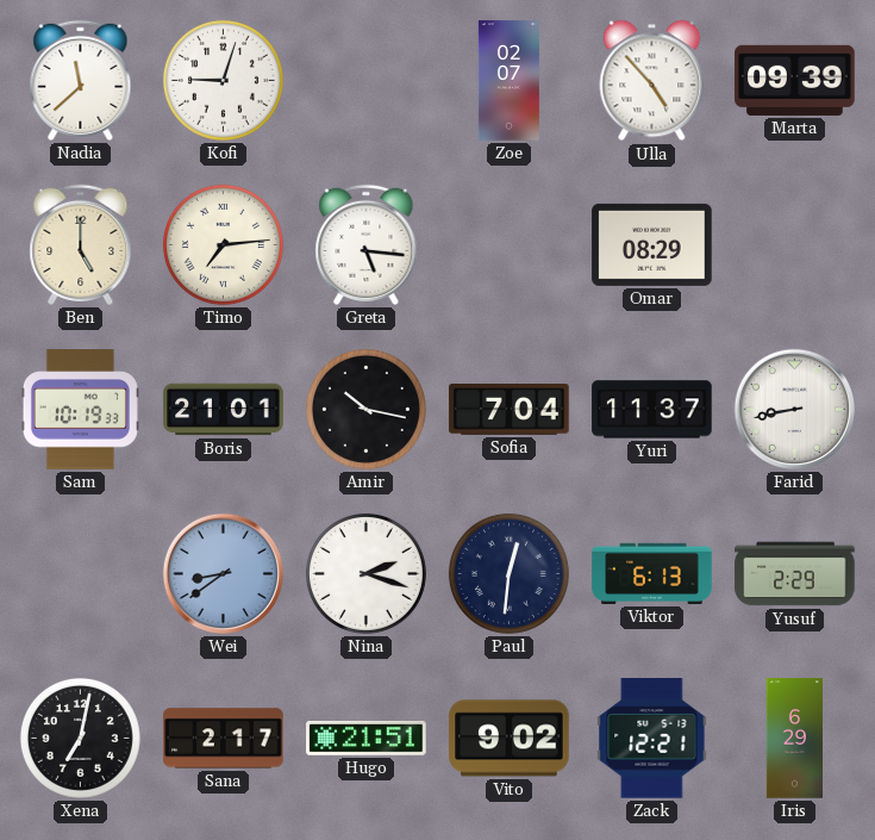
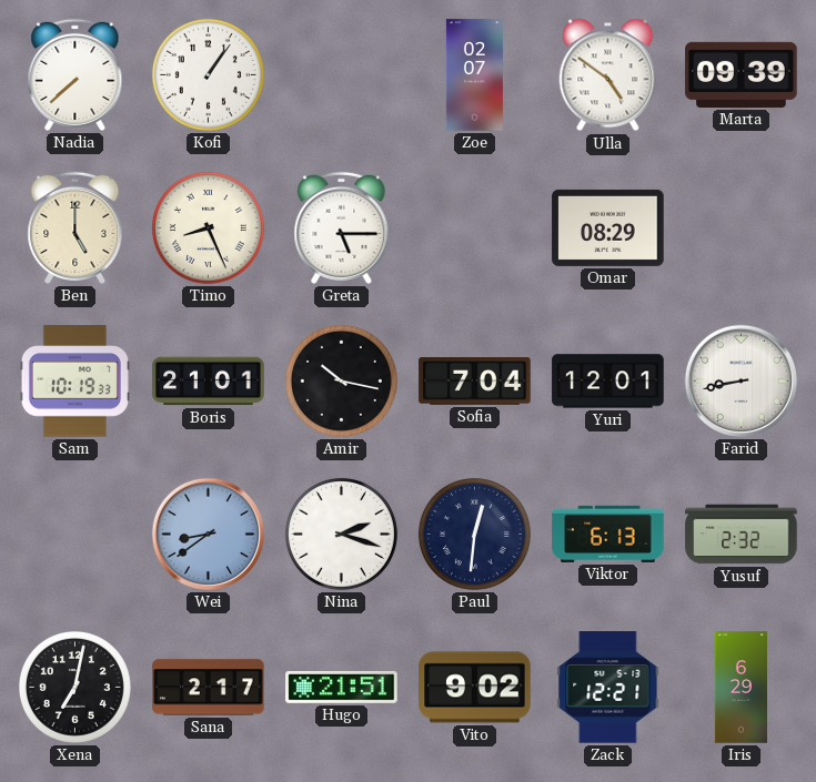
Nadia: 11:38 -> 7:38
Kofi: 9:03 -> 1:06
Ulla: 4:53 -> 4:51
Timo: 7:14 -> 8:26
Greta: 5:16 -> 5:15
Yuri: 11:37 -> 12:01
Yusuf: 2:29 -> 2:32
